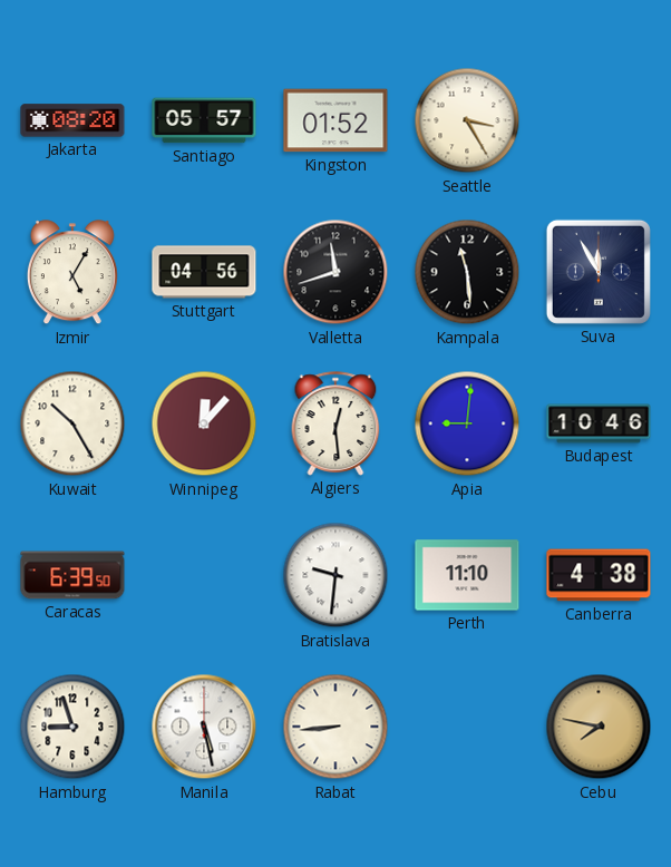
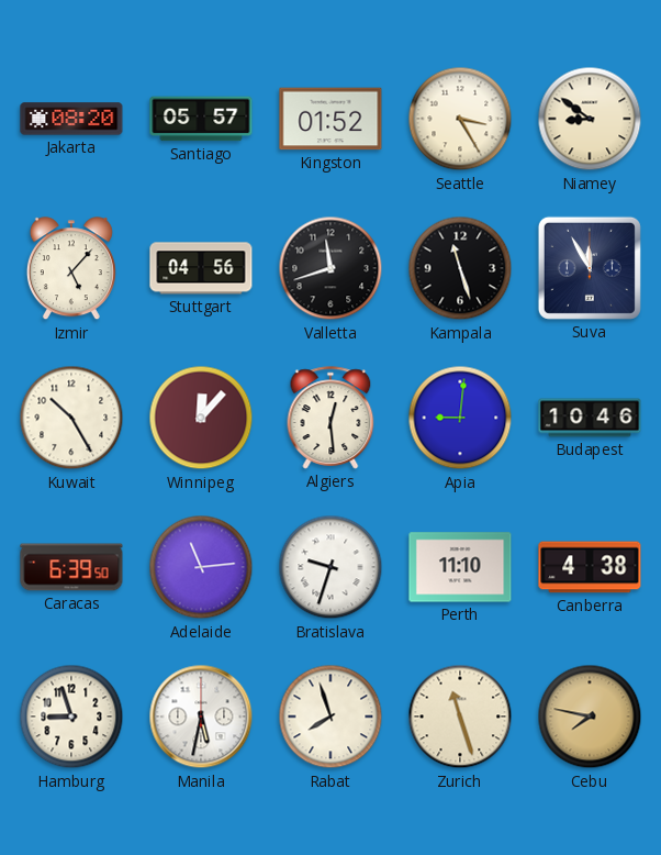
Niamey: none -> 8:51
Izmir: 5:05 -> 5:07
Kampala: 11:29 -> 11:27
Adelaide: none -> 11:14
Bratislava: 9:31 -> 9:33
Manila: 5:28 -> 5:32
Rabat: 8:44 -> 7:57
Zurich: none -> 11:27
